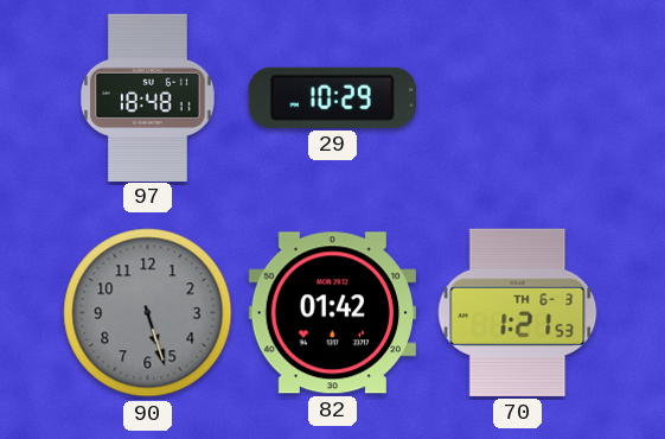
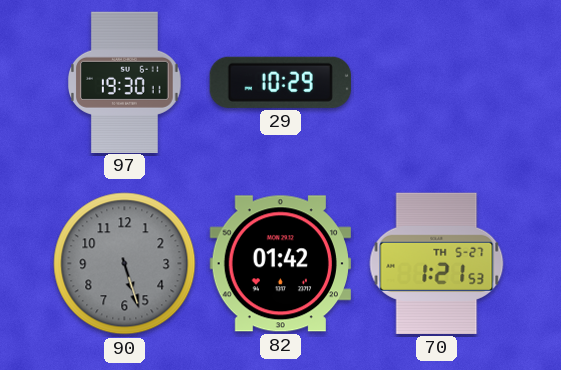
97: 18:48 -> 19:30
70 date: TH 6-3 -> TH 5-27
